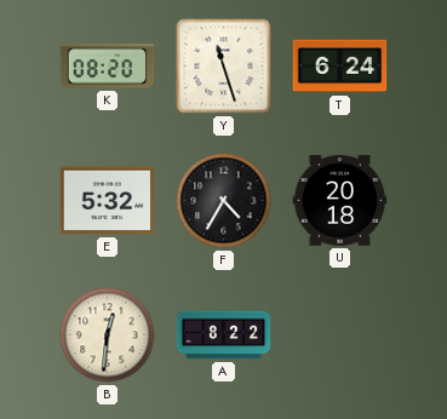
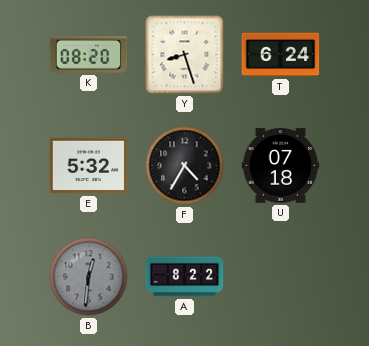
Y: 11:27 -> 8:27
U: 20:18 -> 07:18
B dial: cream -> grey
